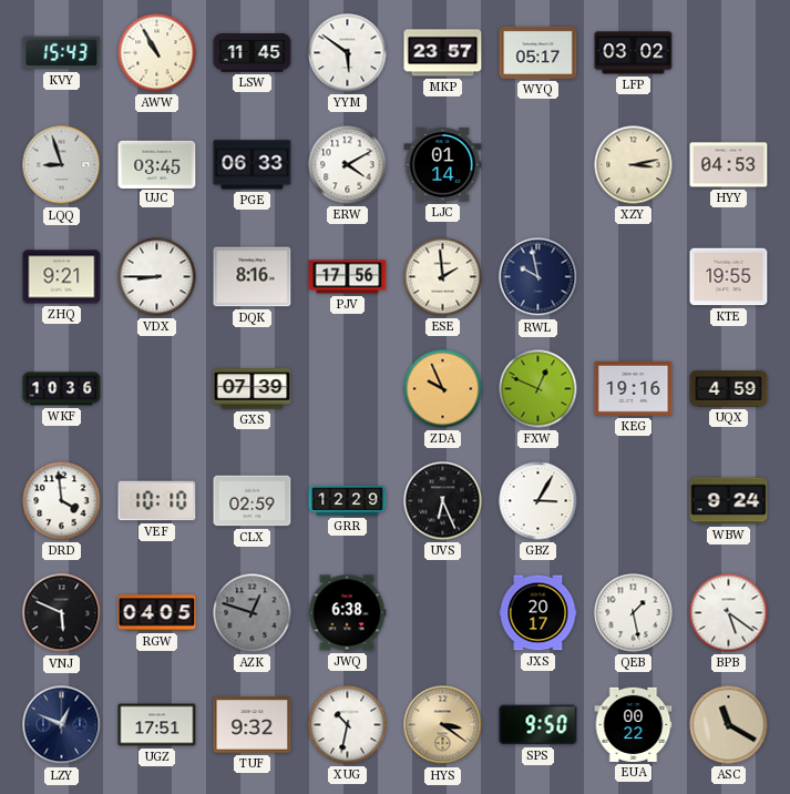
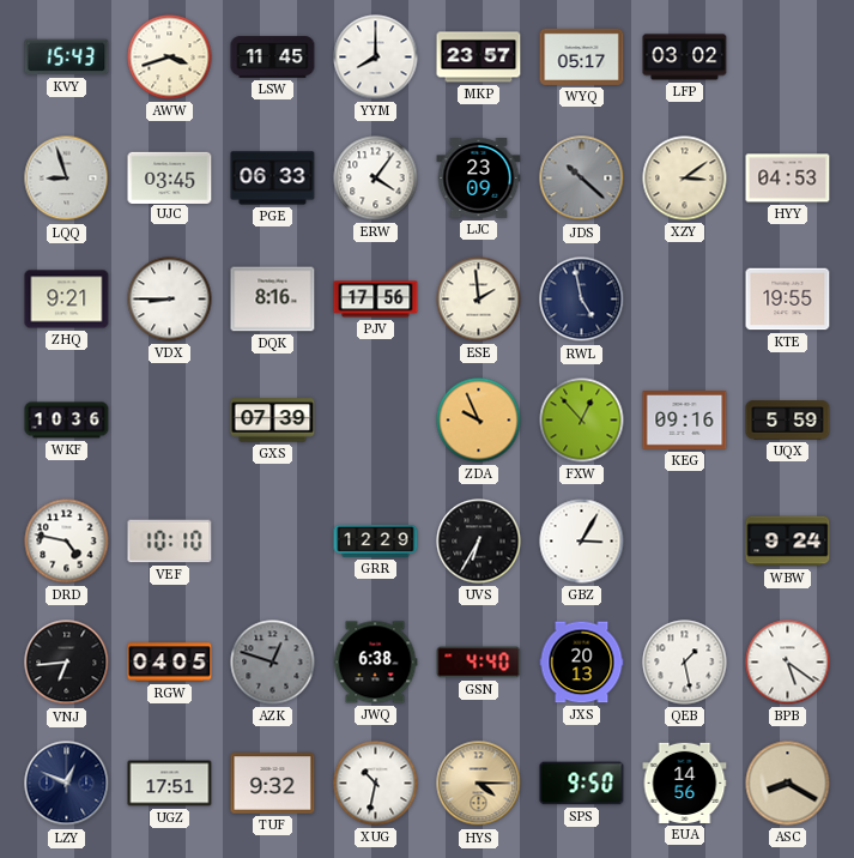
AWW: 10:55 -> 3:42
YYM: 5:51 -> 8:00
ERW: 4:10 -> 4:06
LJC: 01:14 -> 23:09
JDS: none -> 10:22
XZY: 3:13 -> 3:09
RWL: 9:58 -> 4:58
FXW: 12:49 -> 12:53
KEG: 19:16 -> 09:16
UQX: 4:59 -> 5:59
DRD: 3:59 -> 4:47
CLX: 02:59 -> none
UVS: 6:26 -> 6:35
VNJ: 5:49 -> 6:44
GSN: none -> 4:40
JXS: 20:17 -> 20:13
HYS: 3:21 -> 4:15
EUA: 00:22 -> 14:56
ASC: 11:20 -> 8:20
